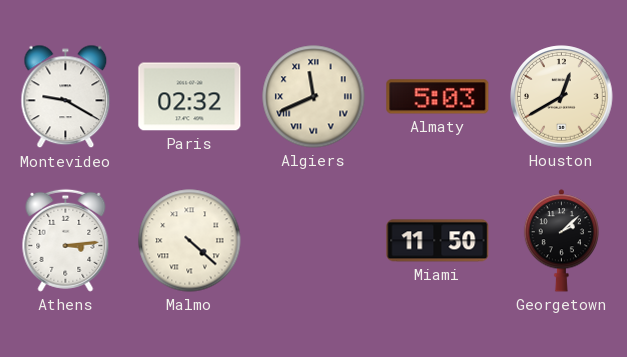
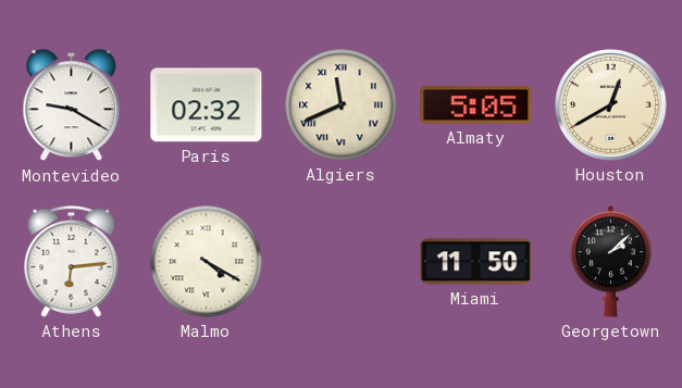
Almaty: 5:03 -> 5:05
Athens: 3:14 -> 6:14
Malmo: 4:22 -> 4:20
